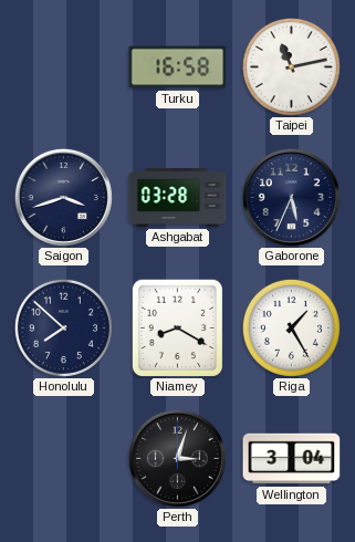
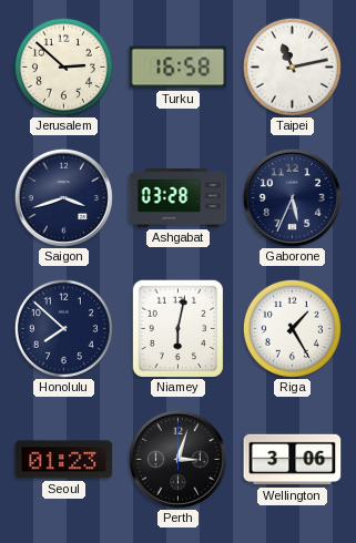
Jerusalem: none -> 2:52
Niamey: 8:20 -> 6:02
Seoul: none -> 01:23
Wellington: 3:04 -> 3:06
